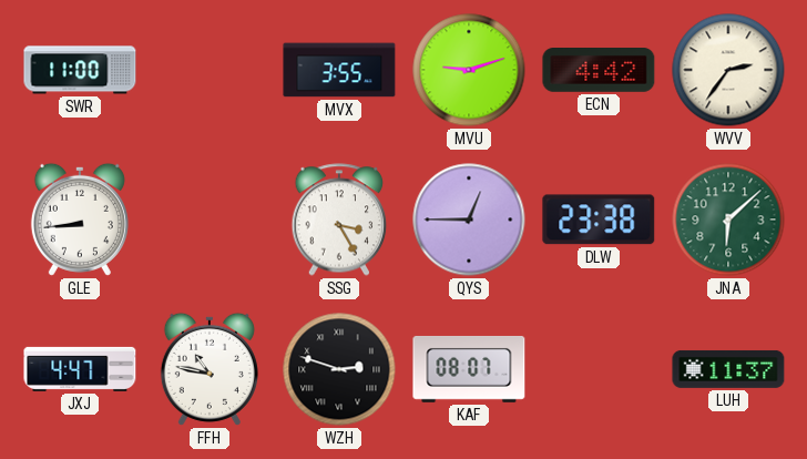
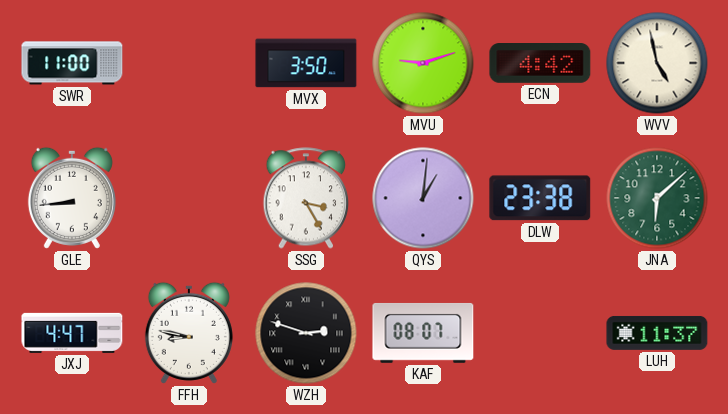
MVX: 3:55 -> 3:50
WVV: 2:36 -> 4:58
QYS: 12:45 -> 1:01
FFH: 10:47 -> 8:47
